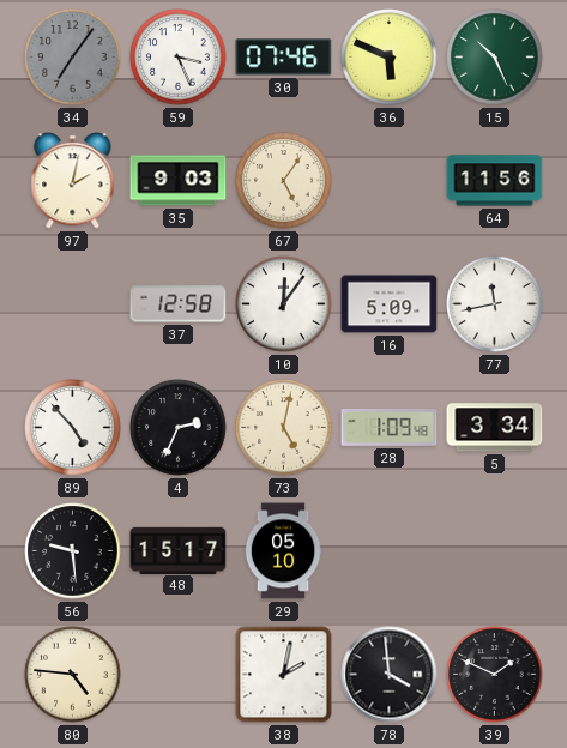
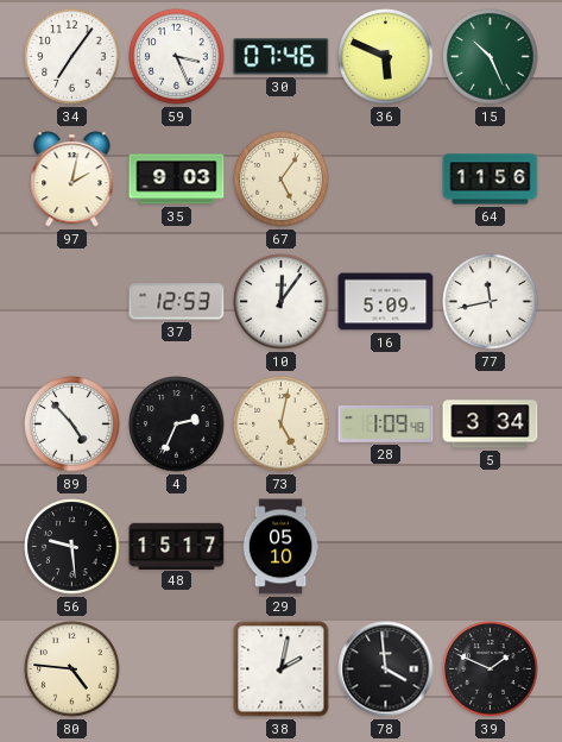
34 dial: grey -> white
37: 12:58 -> 12:53
